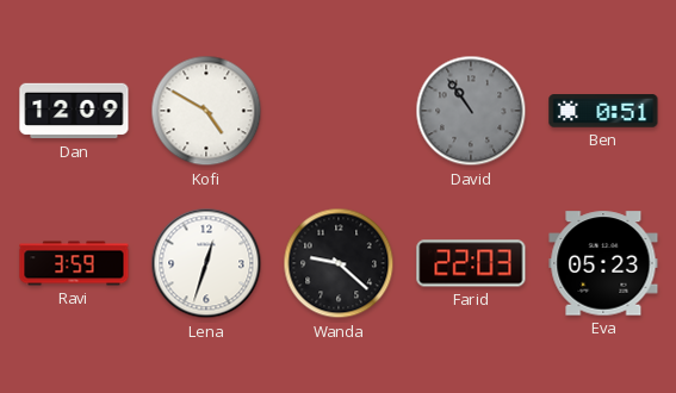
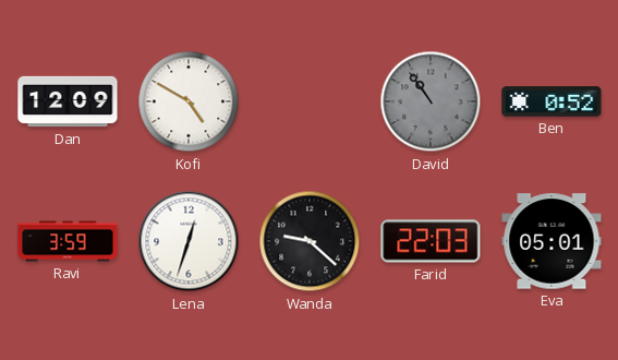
Ben: 0:51 -> 0:52
Eva: 05:23 -> 05:01
